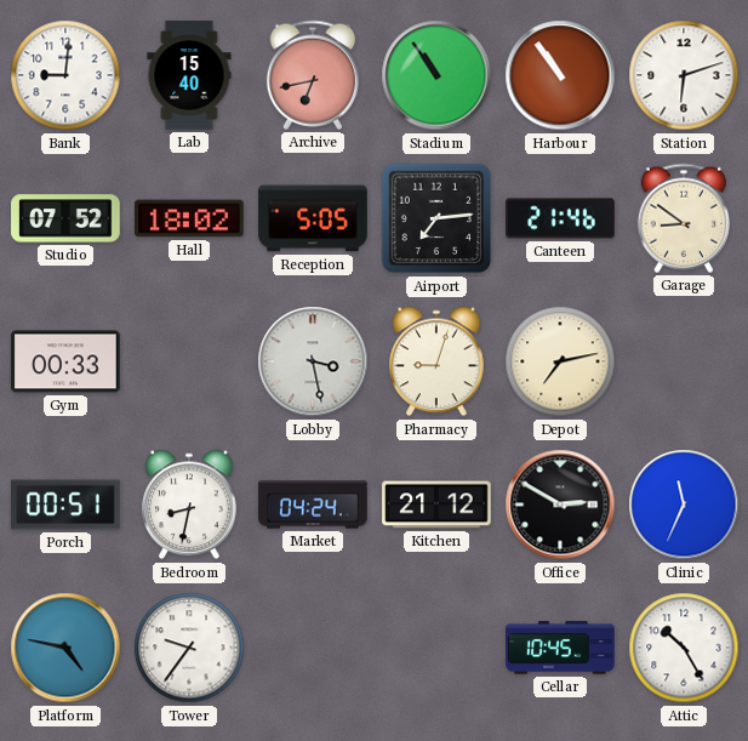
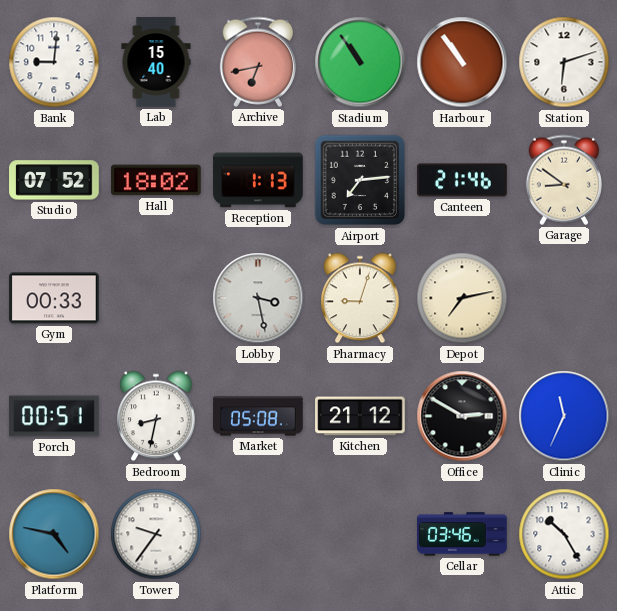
Reception: 5:05 -> 1:13
Market: 04:24 -> 05:08
Cellar: 10:45 -> 03:46
